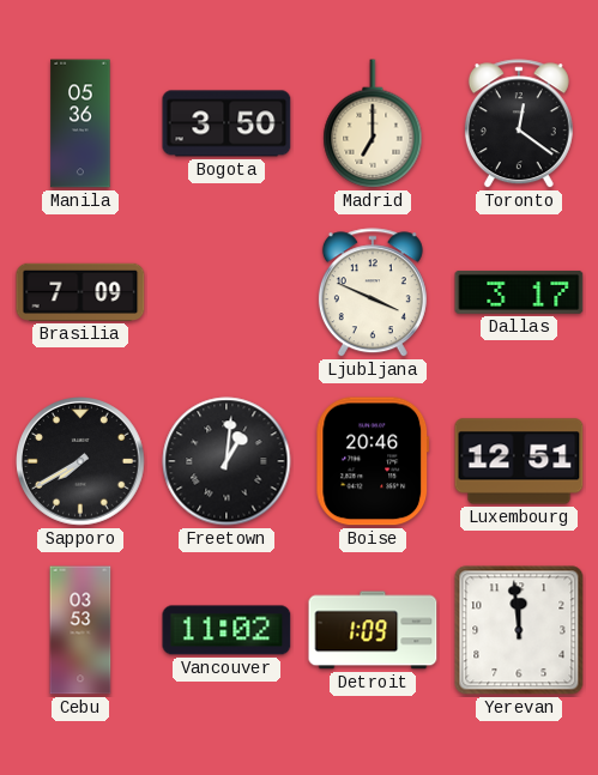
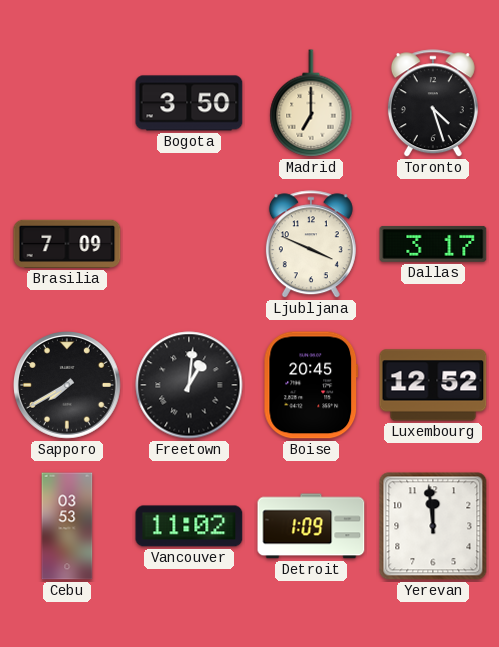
Manila: 05:36 -> none
Toronto: 12:21 -> 4:27
Boise: 20:46 -> 20:45
Luxembourg: 12:51 -> 12:52
